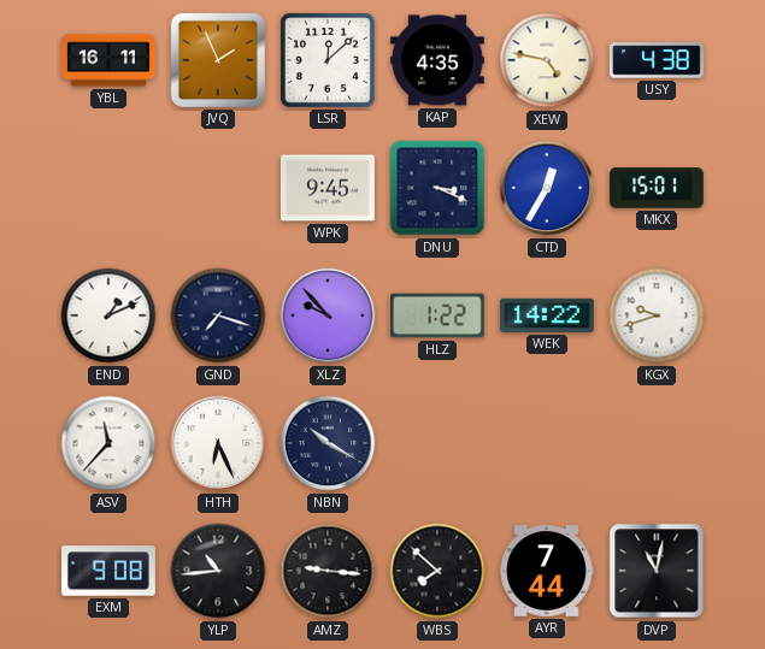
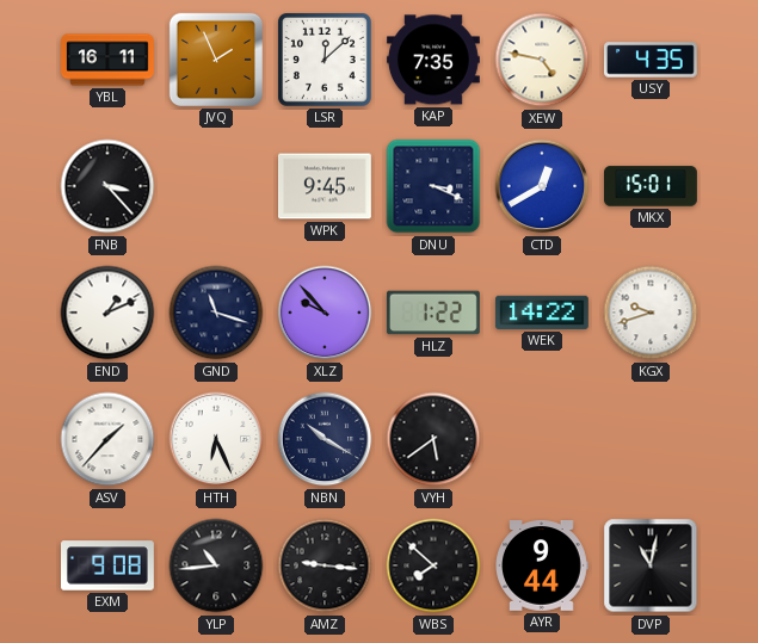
KAP: 4:35 -> 7:35
USY: 4:38 -> 4:35
FNB: none -> 3:23
CTD: 12:35 -> 12:40
GND: 7:18 -> 11:18
ASV: 11:37 -> 1:37
VYH: none -> 5:39
AYR: 7:44 -> 9:44
